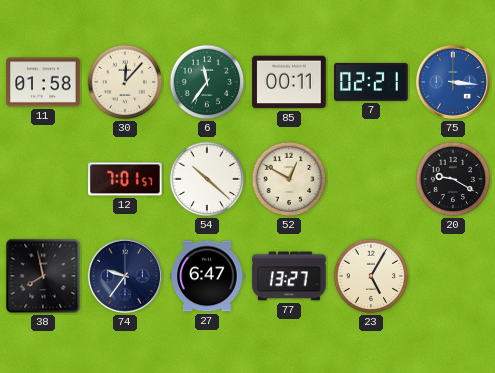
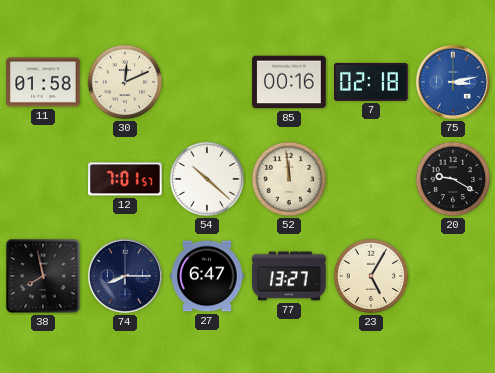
30: 12:07 -> 12:11
6: 11:36 -> none
85: 00:11 -> 00:16
7: 02:21 -> 02:18
75: 3:16 -> 3:13
52: 12:50 -> 11:59
74: 9:36 -> 8:15
